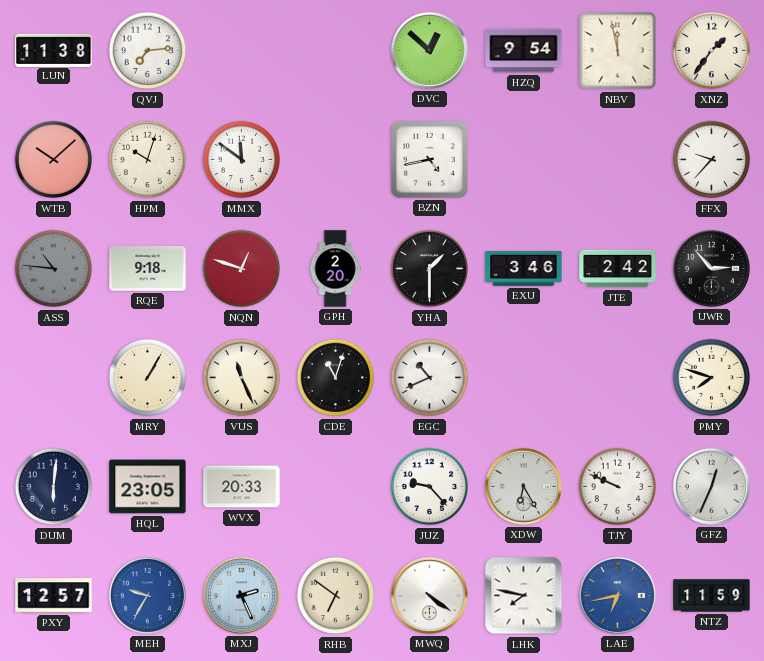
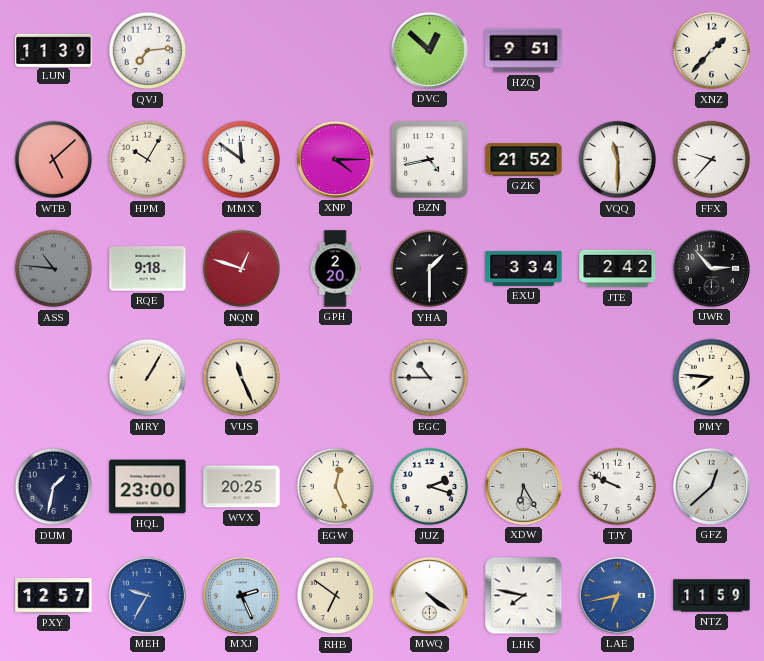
LUN: 11:38 -> 11:39
HZQ: 9:54 -> 9:51
NBV: 11:58 -> none
XNZ: 1:36 -> 1:37
WTB: 10:08 -> 5:08
HPM: 10:03 -> 10:05
XNP: none -> 4:15
GZK: none -> 21:52
VQQ: none -> 11:30
EXU: 3:46 -> 3:34
CDE: 11:03 -> none
EGC: 10:41 -> 10:45
PMY: 7:48 -> 7:46
DUM: 6:01 -> 1:32
HQL: 23:05 -> 23:00
WVX: 20:33 -> 20:25
EGW: none -> 12:26
JUZ: 9:23 -> 2:18
GFZ: 12:34 -> 12:38
